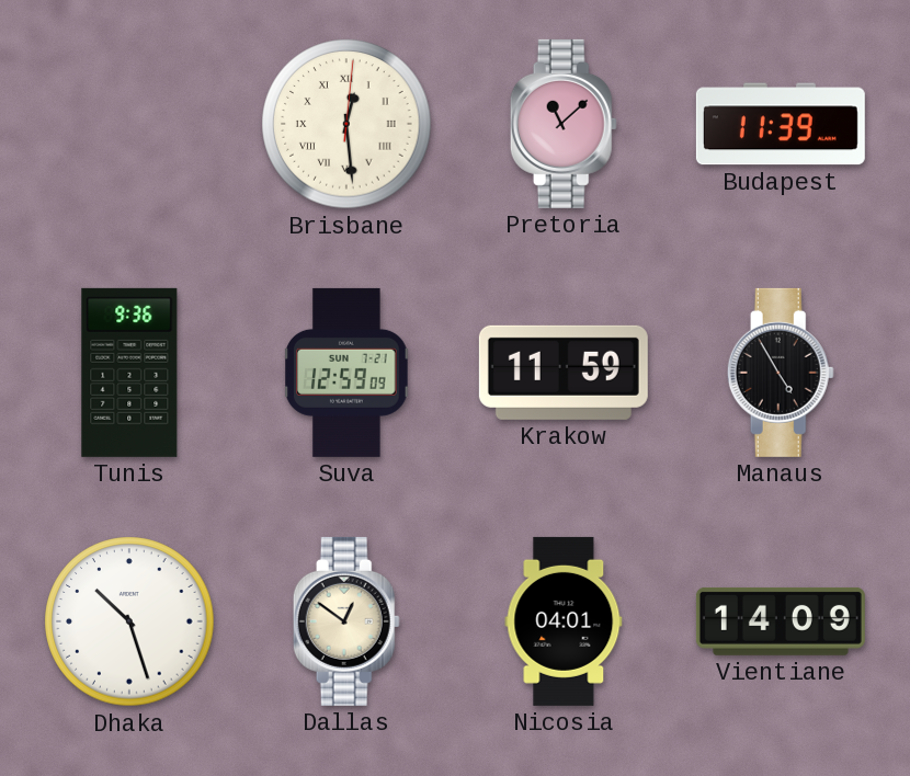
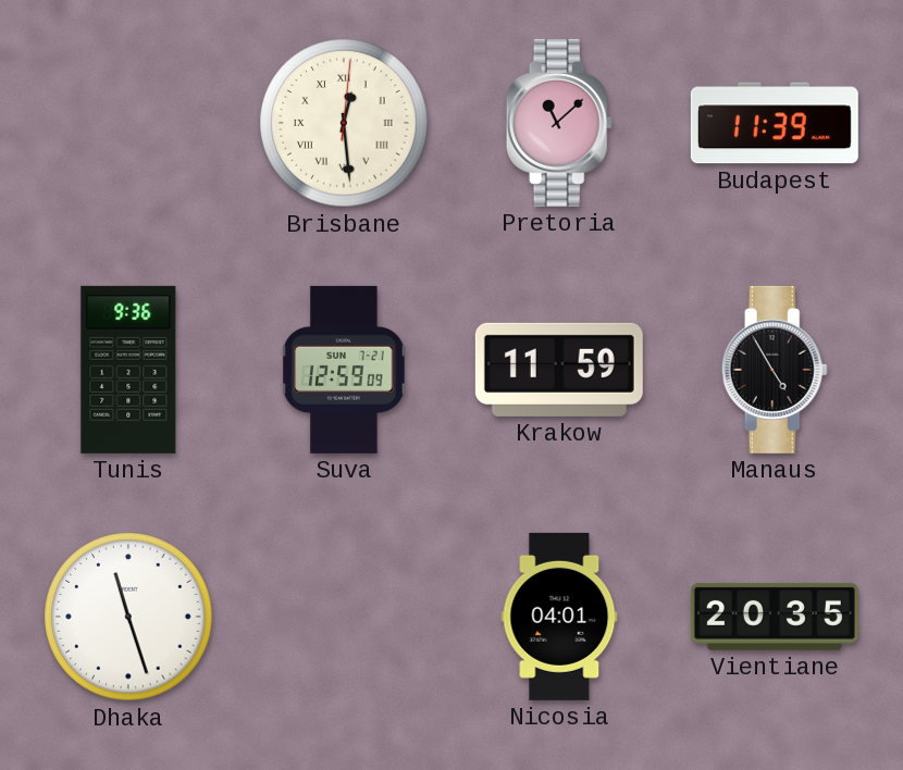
Dhaka: 10:27 -> 11:27
Dallas: 12:51 -> none
Vientiane: 14:09 -> 20:35
